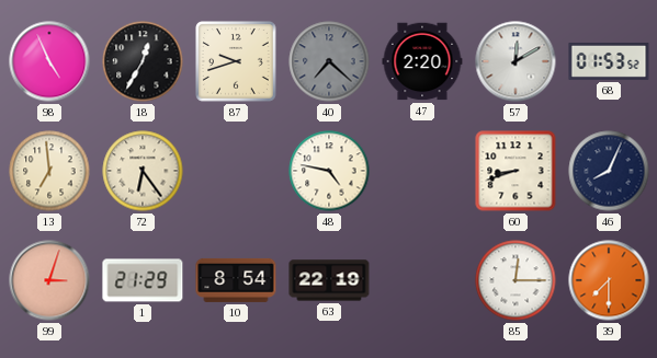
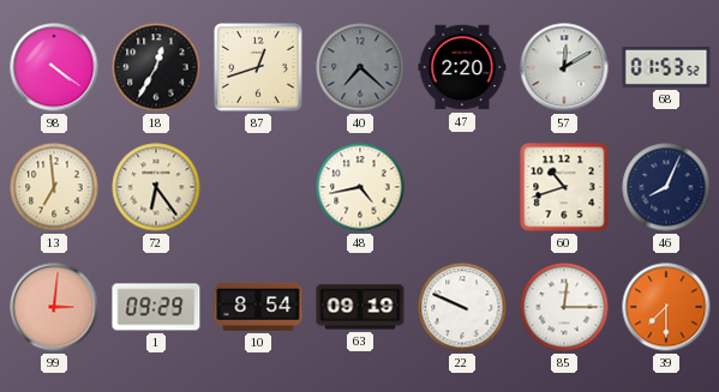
98: 4:56 -> 4:21
87: 9:42 -> 12:42
48: 4:47 -> 4:43
60: 8:42 -> 10:42
99: 3:03 -> 3:01
1: 21:29 -> 09:29
63: 22:19 -> 09:19
22: none -> 9:49
